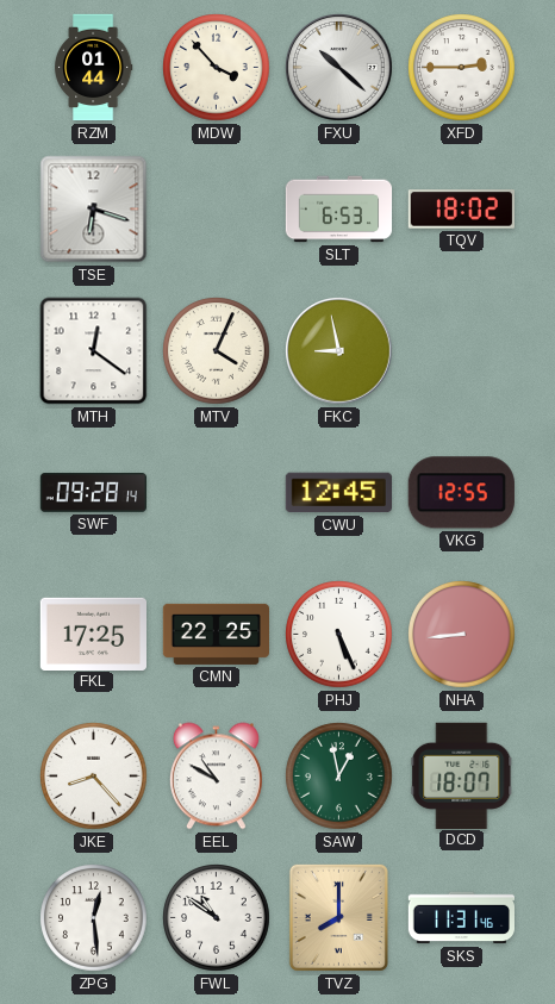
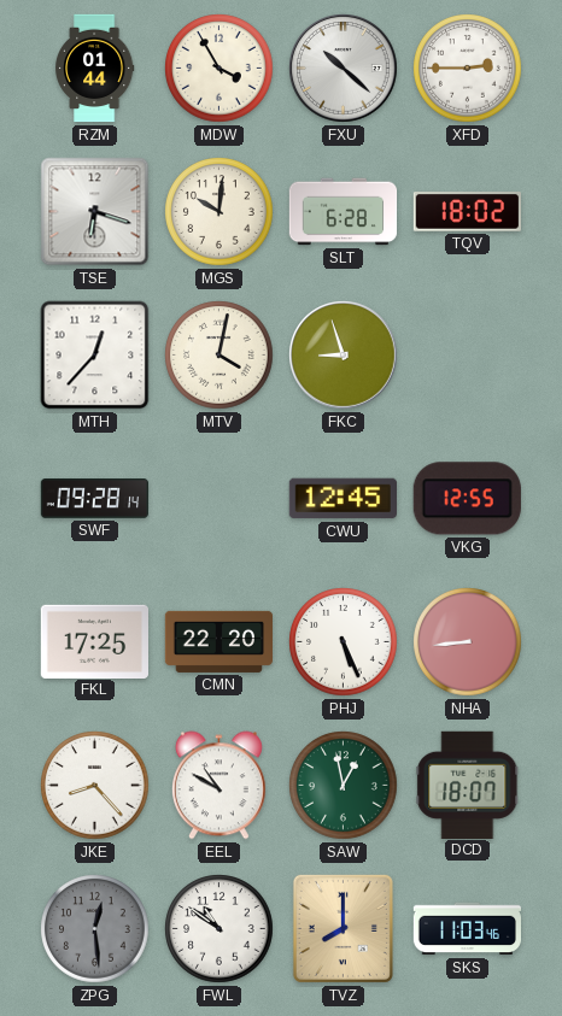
MDW: 3:53 -> 3:55
MGS: none -> 10:01
SLT: 6:53 -> 6:28
MTH: 12:21 -> 12:37
MTV: 4:04 -> 4:02
FKC: 8:58 -> 8:57
CMN: 22:25 -> 22:20
ZPG dial: white -> grey
SKS: 11:31 -> 11:03
